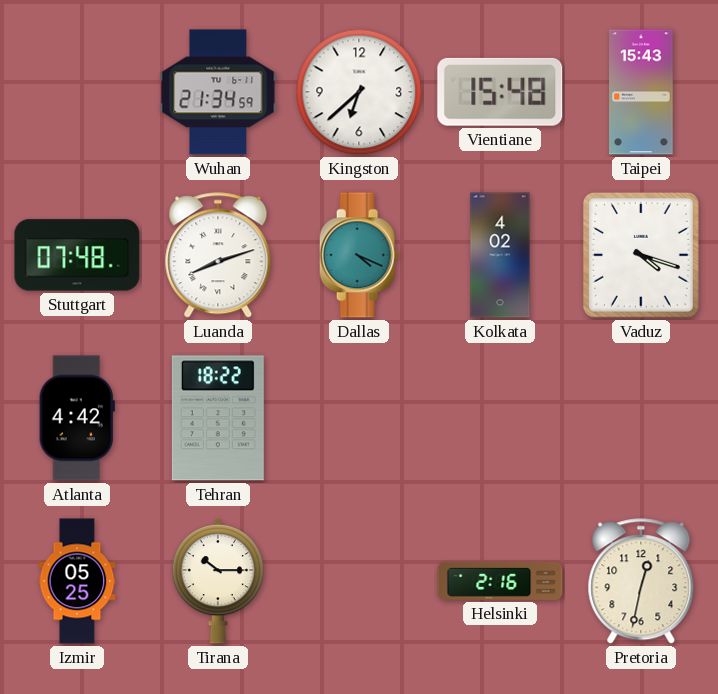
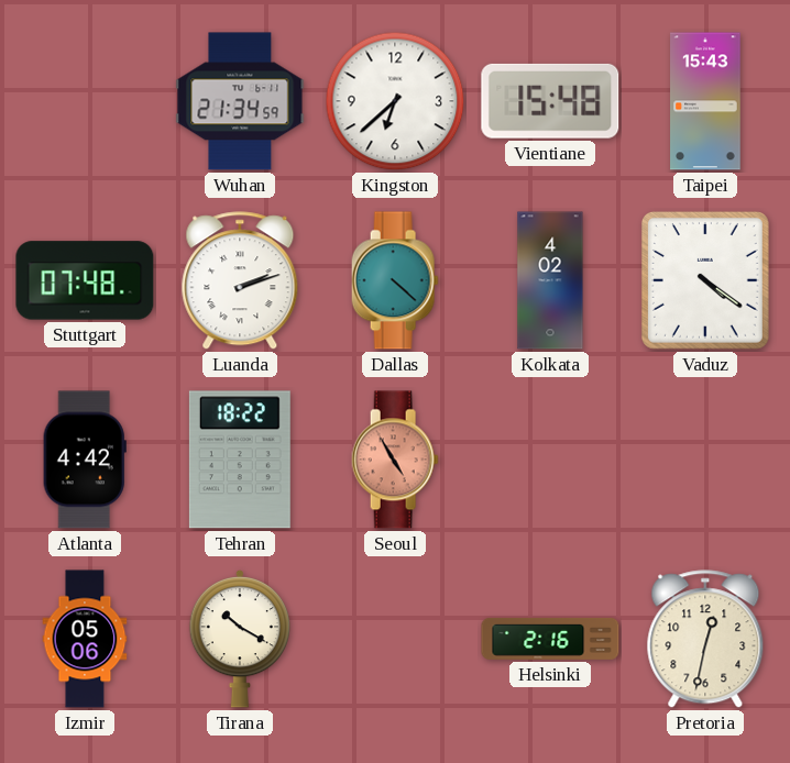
Luanda: 8:12 -> 2:12
Dallas: 4:19 -> 4:22
Vaduz: 4:18 -> 4:21
Seoul: none -> 4:55
Izmir: 05:25 -> 05:06
Tirana: 10:15 -> 10:20
